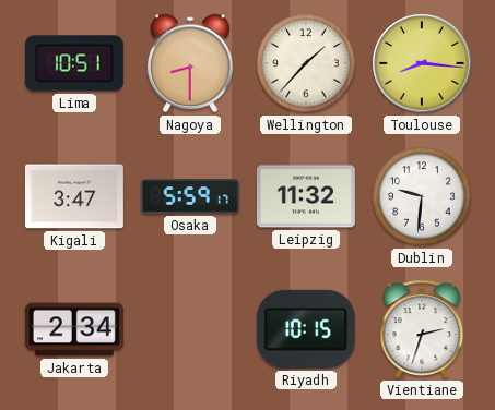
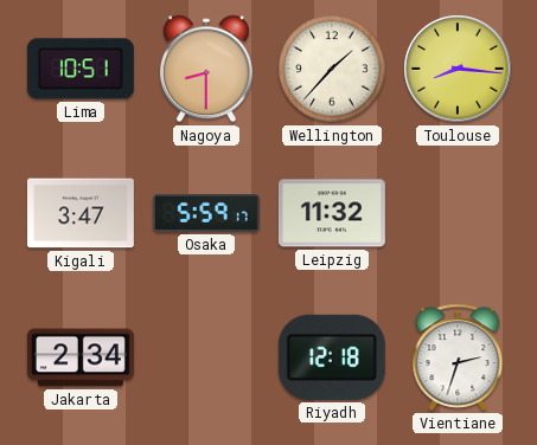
Dublin: 9:31 -> none
Riyadh: 10:15 -> 12:18
